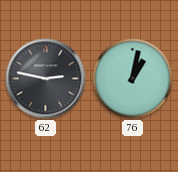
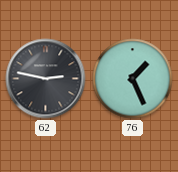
76: 1:02 -> 1:26
